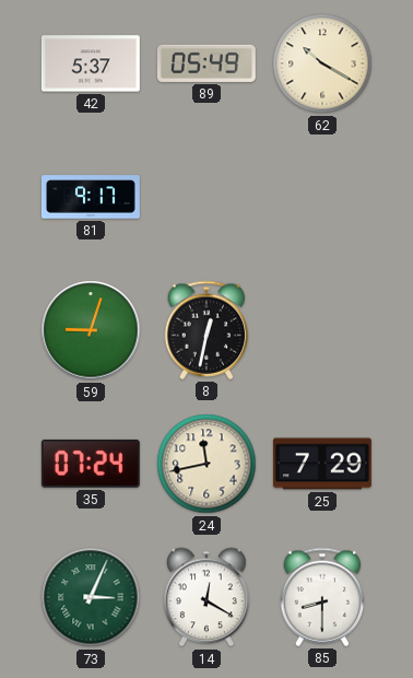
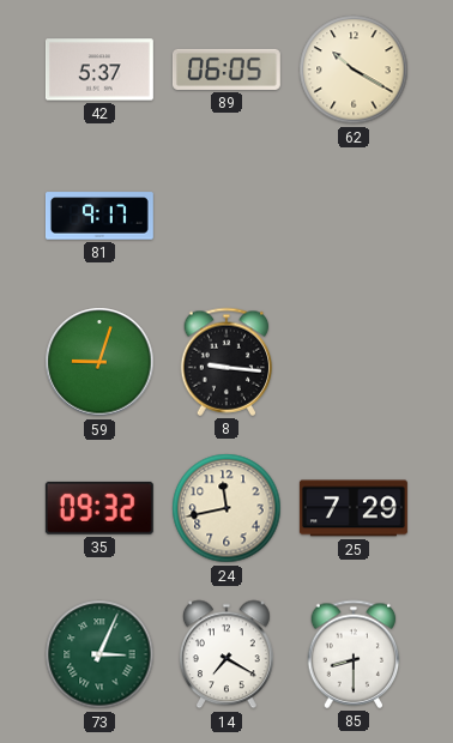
89: 05:49 -> 06:05
8: 12:32 -> 9:16
35: 07:24 -> 09:32
14: 12:20 -> 7:20
